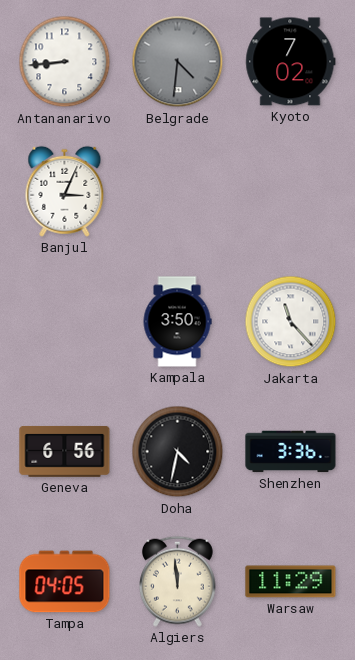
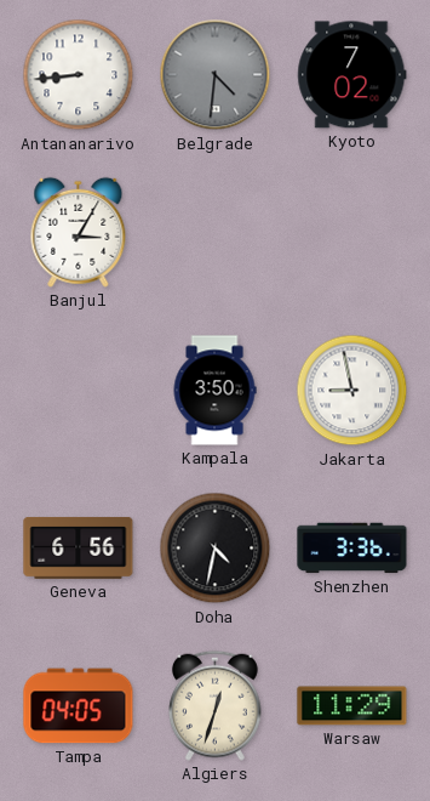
Banjul: 3:04 -> 3:05
Jakarta: 11:23 -> 8:58
Algiers: 11:59 -> 12:33
